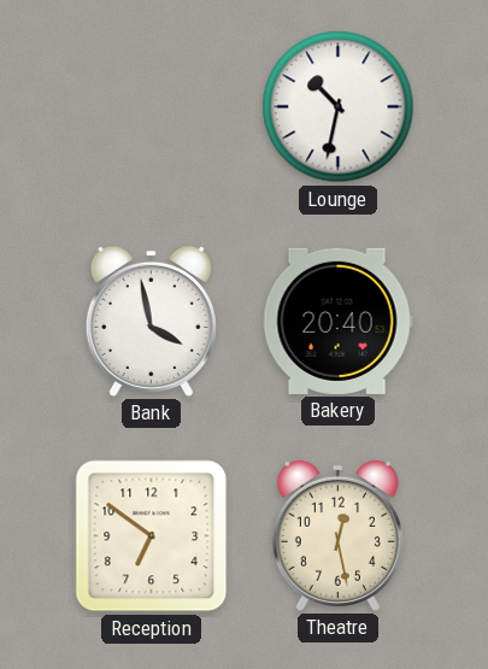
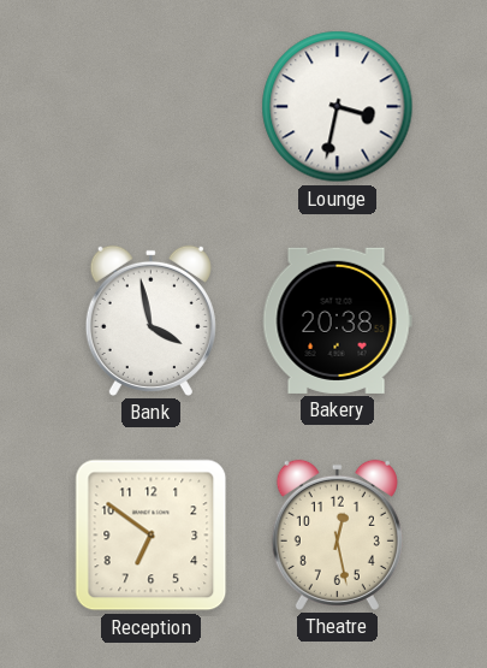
Lounge: 10:32 -> 3:32
Bakery: 20:40 -> 20:38
